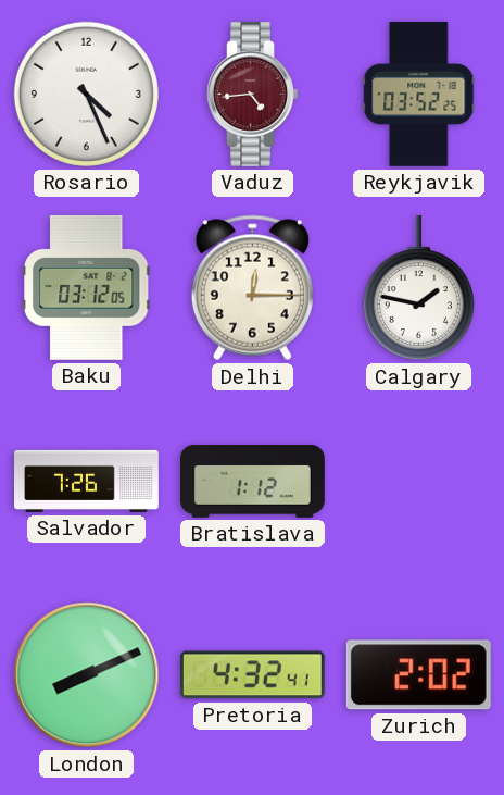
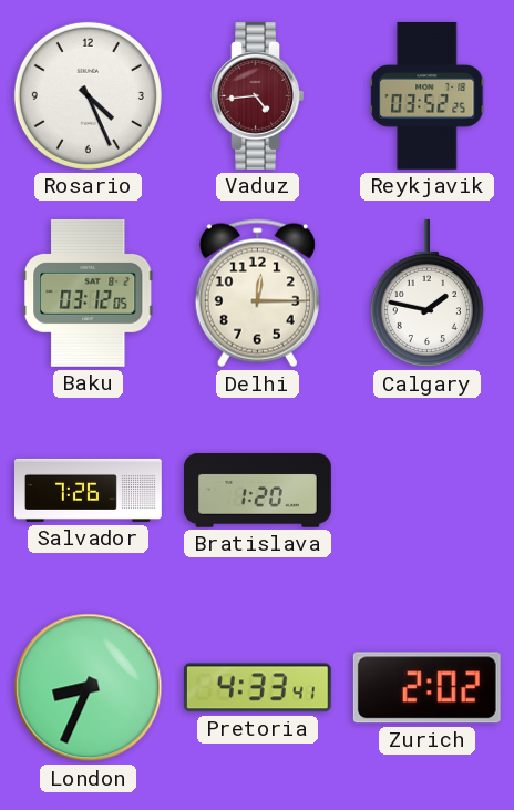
Bratislava: 1:12 -> 1:20
London: 8:11 -> 8:34
Pretoria: 4:32 -> 4:33
